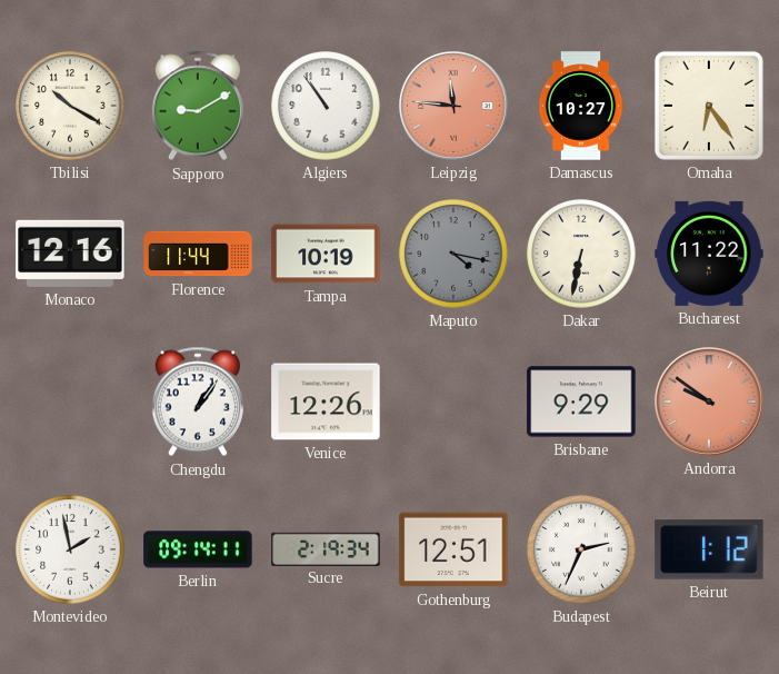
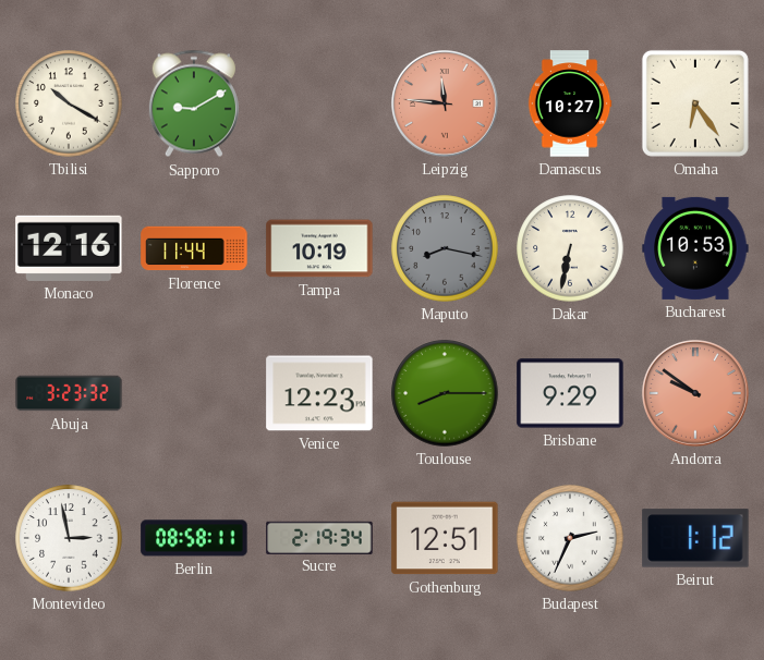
Algiers: 10:54 -> none
Maputo: 4:17 -> 8:17
Bucharest: 11:22 -> 10:53
Abuja: none -> 3:23
Chengdu: 1:06 -> none
Venice: 12:26 -> 12:23
Toulouse: none -> 8:15
Montevideo: 1:58 -> 2:58
Berlin: 09:14 -> 08:58
